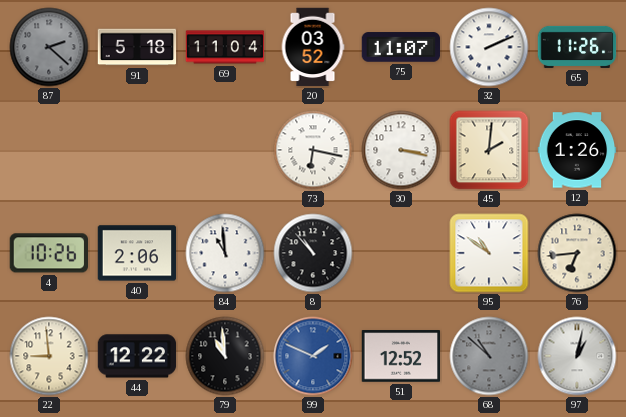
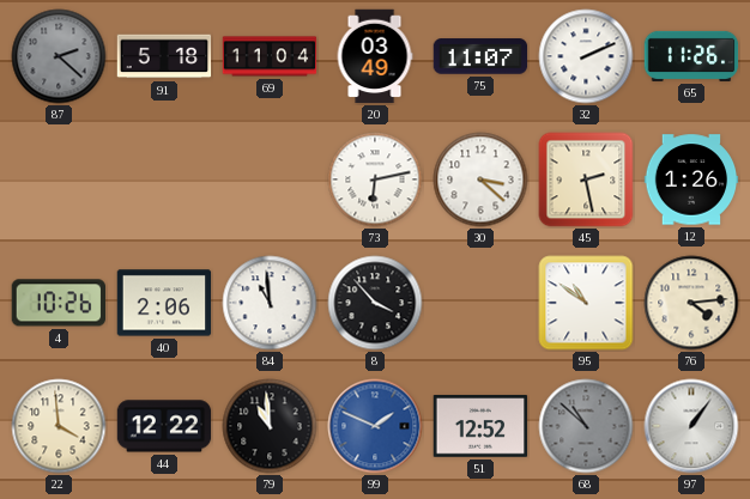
20: 03:52 -> 03:49
73: 6:17 -> 6:13
30: 3:17 -> 3:22
45: 2:01 -> 2:28
8: 10:53 -> 3:53
76: 6:44 -> 4:14
22: 8:59 -> 3:59
97: 1:02 -> 1:06
